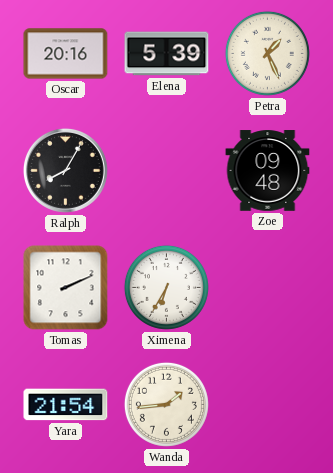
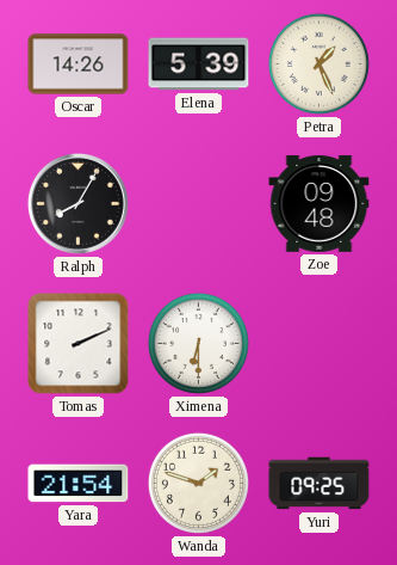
Oscar: 20:16 -> 14:26
Ximena: 6:35 -> 6:30
Wanda: 1:44 -> 1:48
Yuri: none -> 09:25
